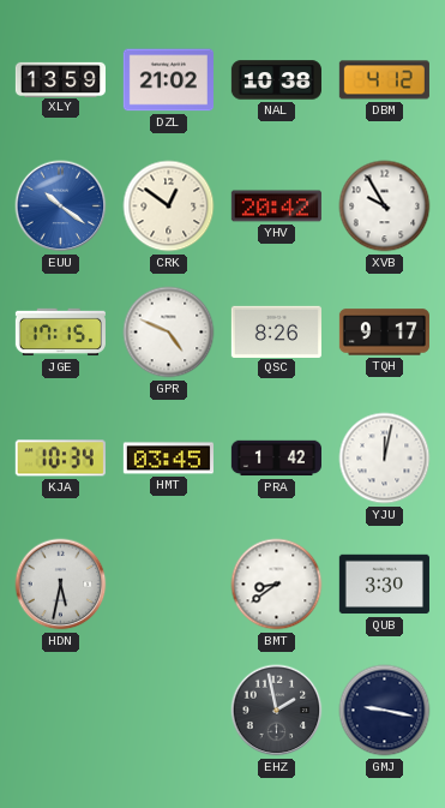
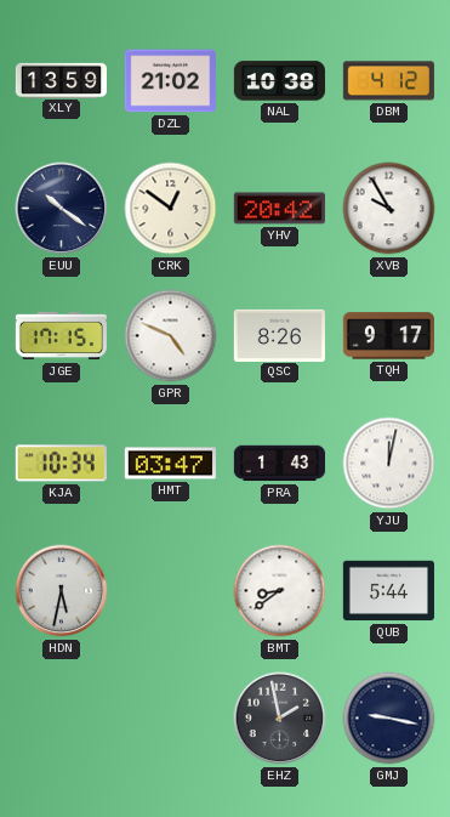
EUU dial: blue -> navy
HMT: 03:45 -> 03:47
PRA: 1:42 -> 1:43
QUB: 3:30 -> 5:44
